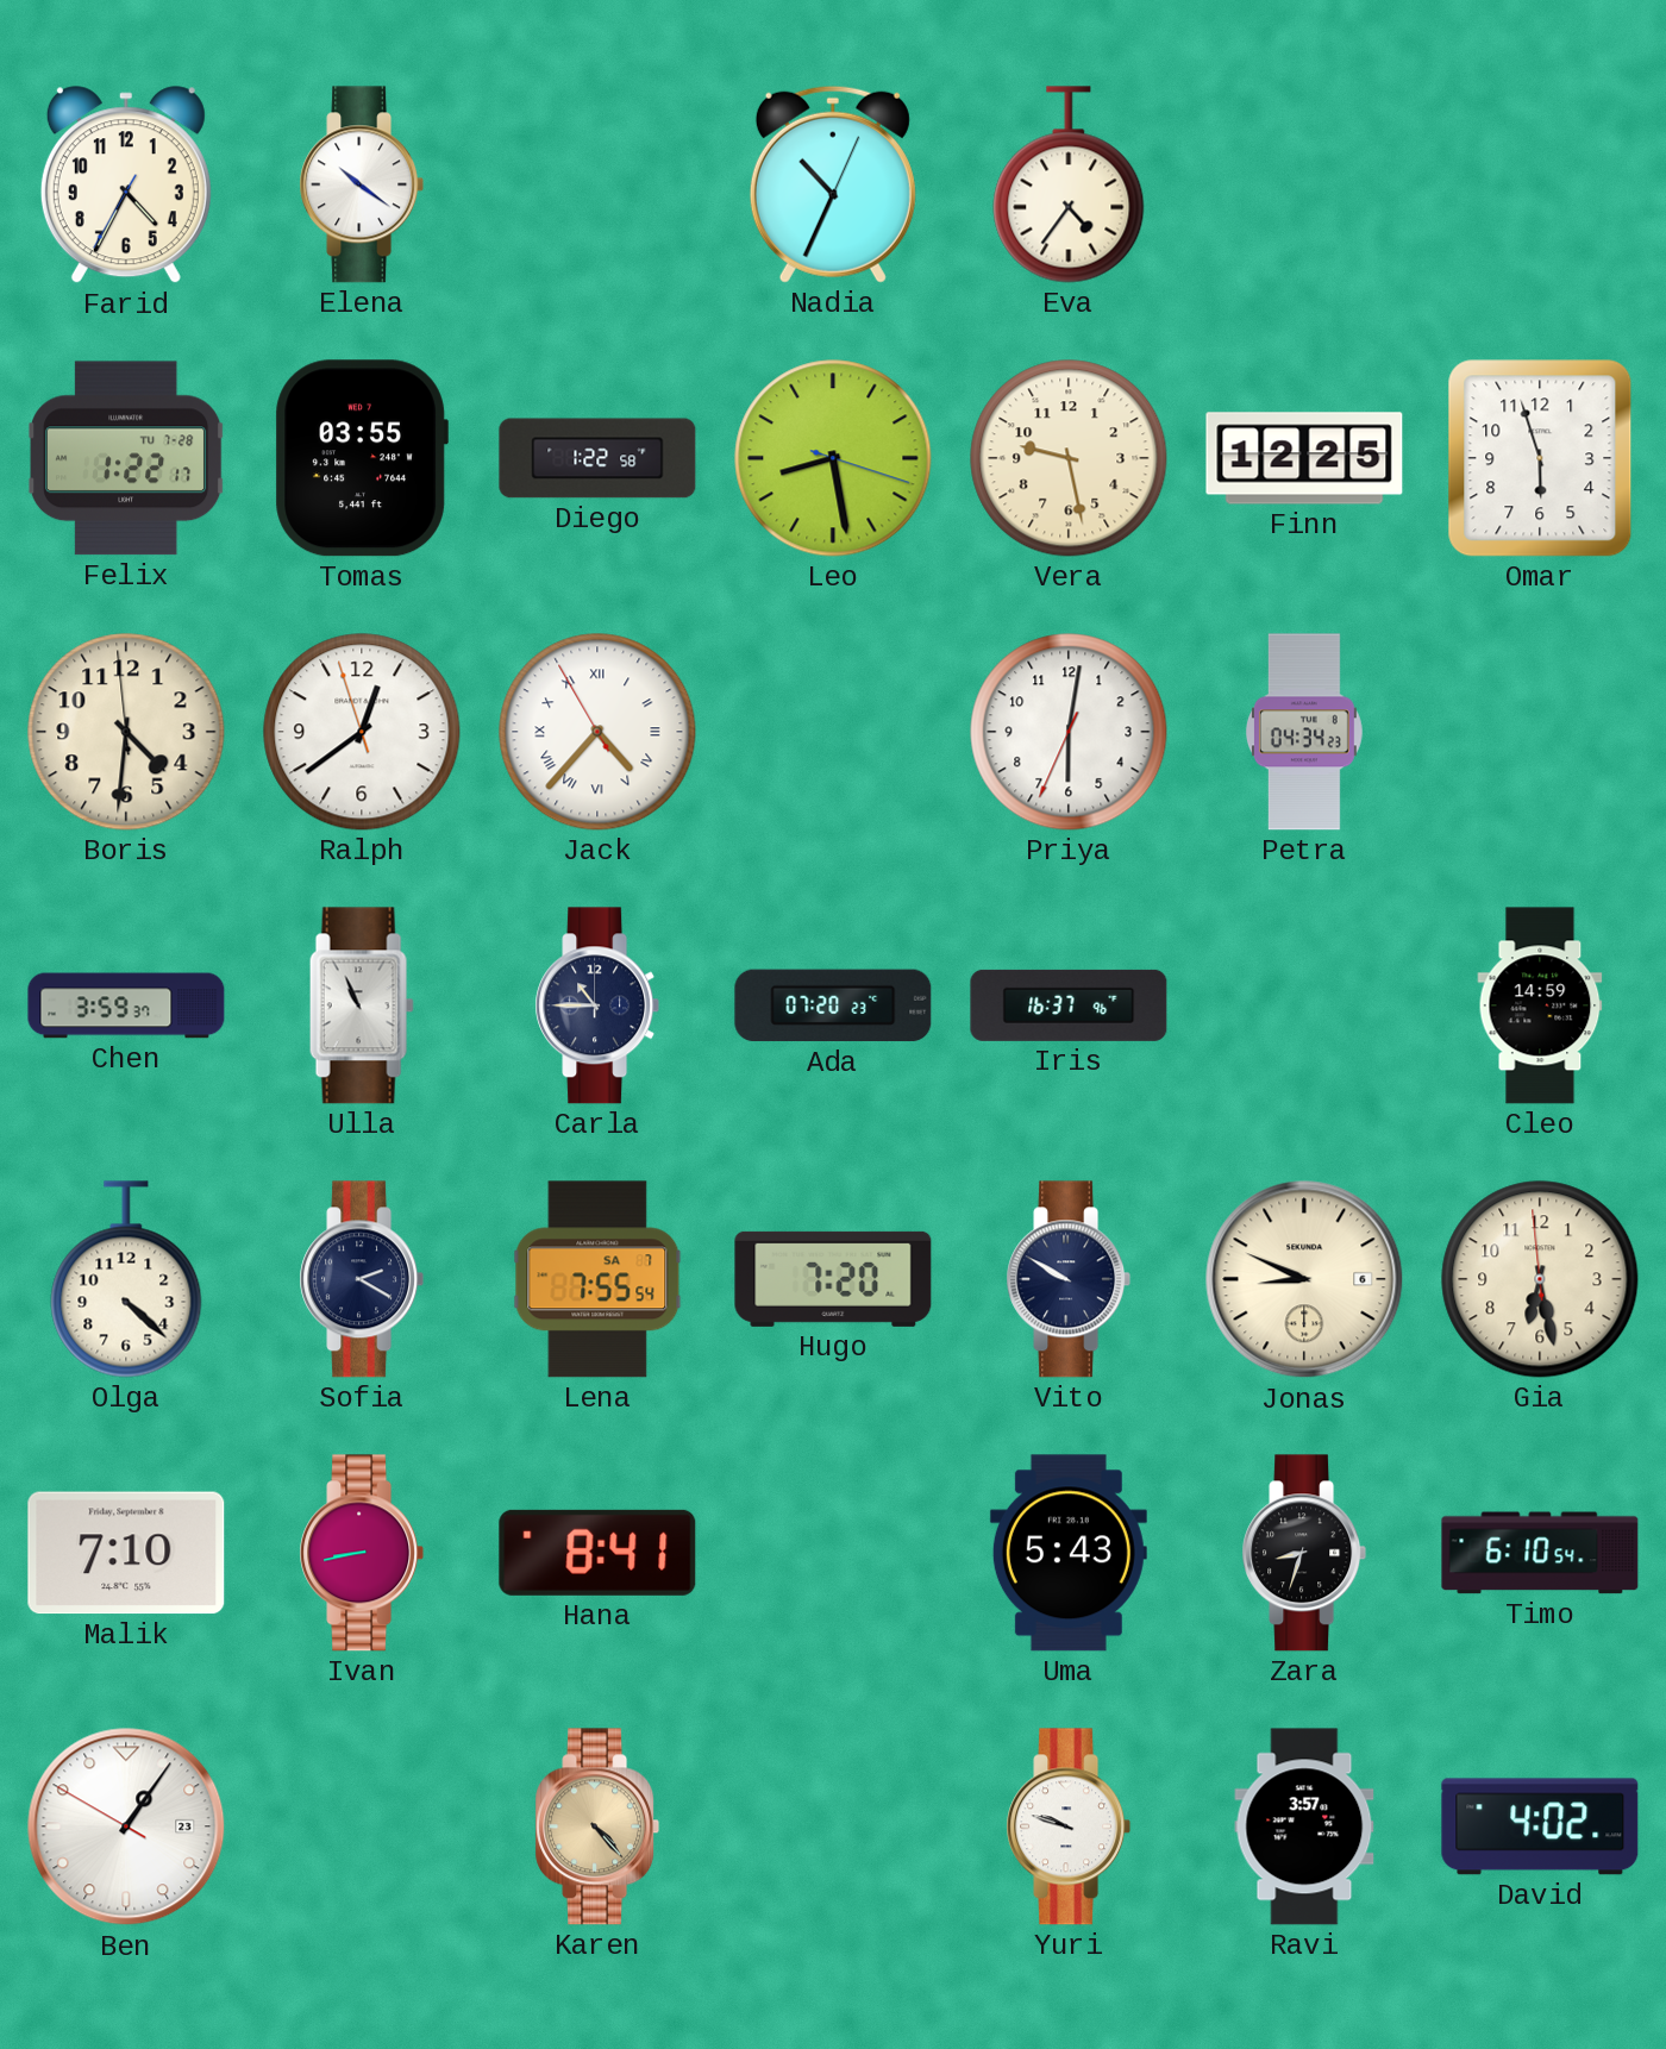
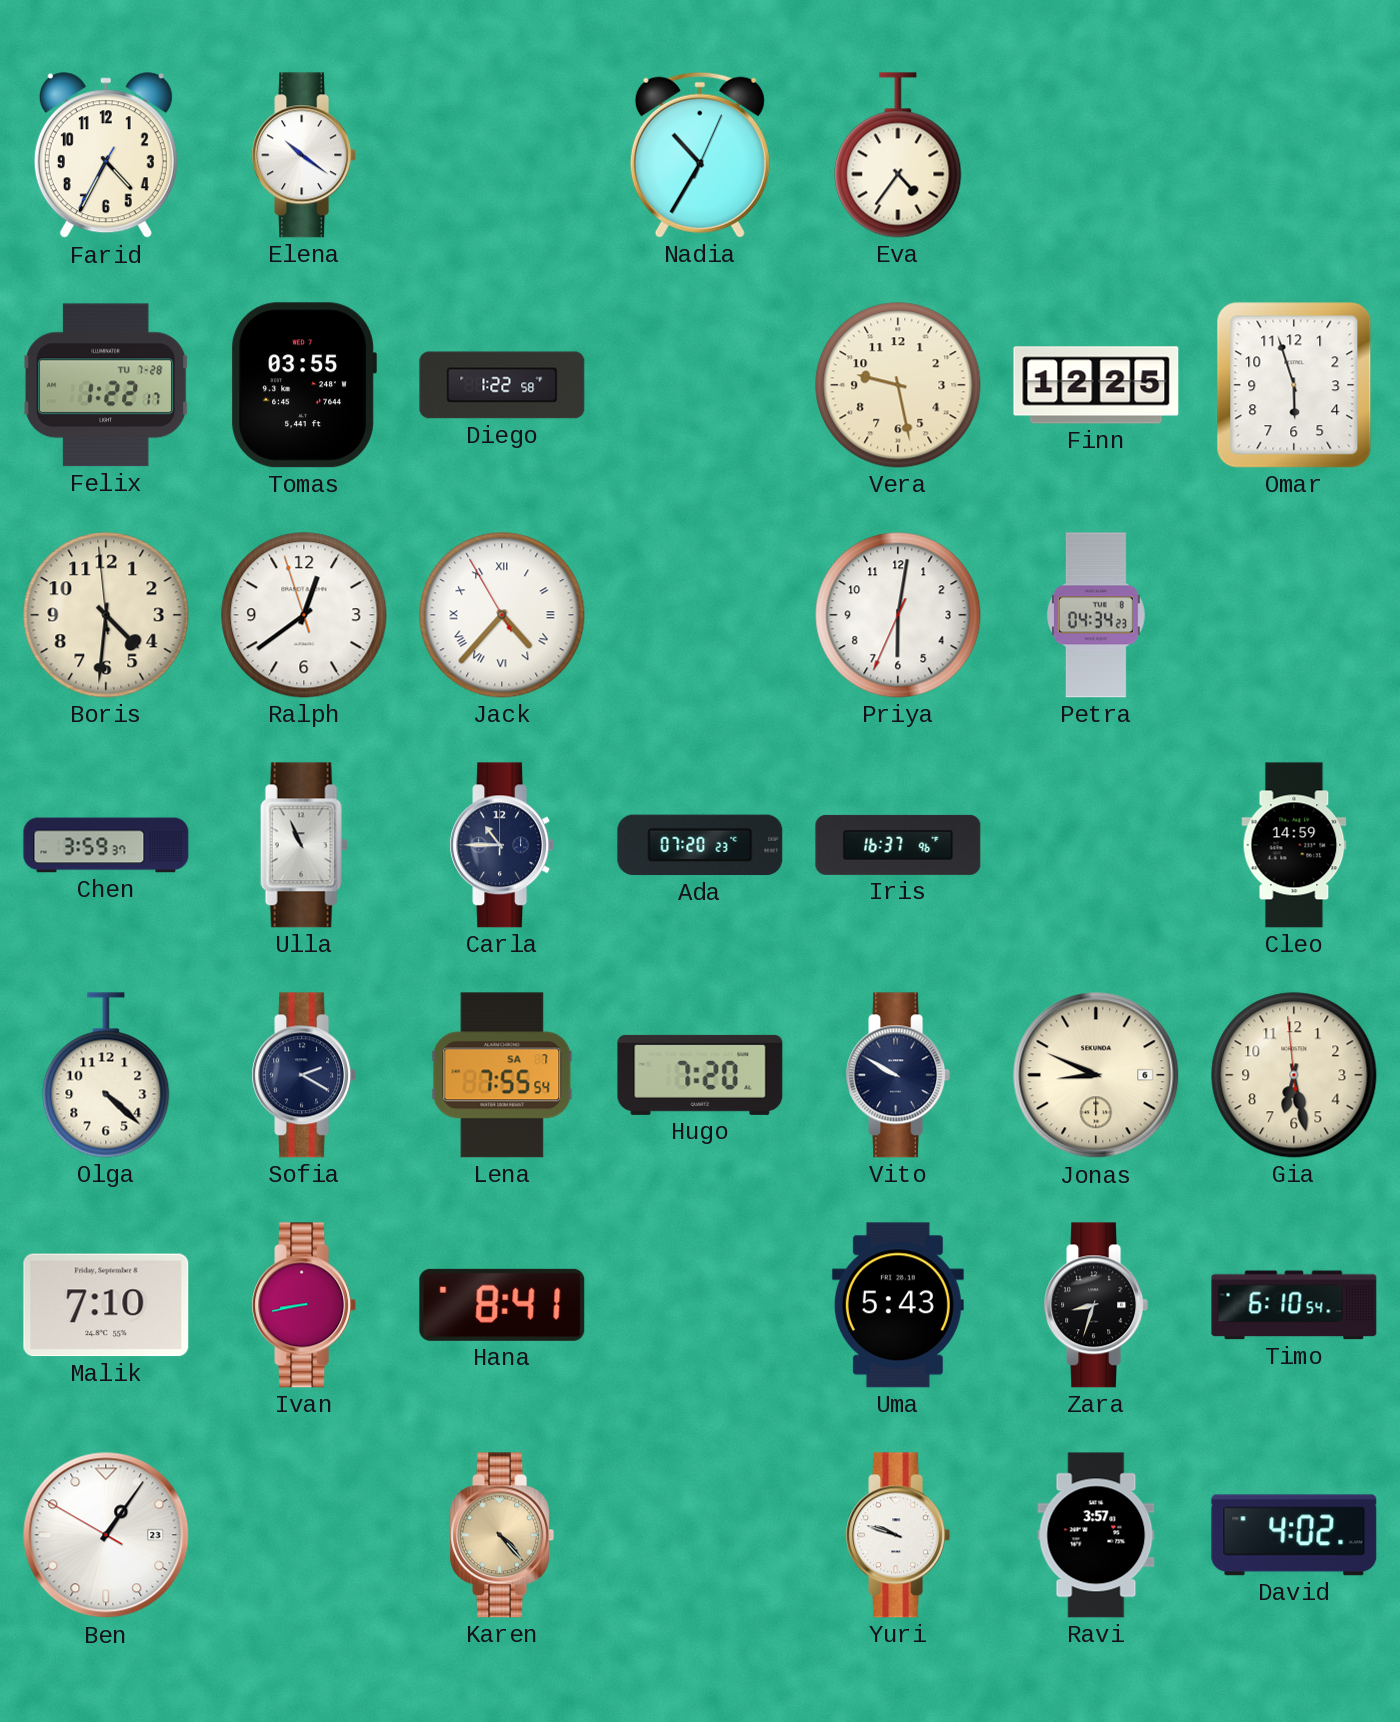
Nadia: 10:34 -> 10:35
Leo: 8:28 -> none
